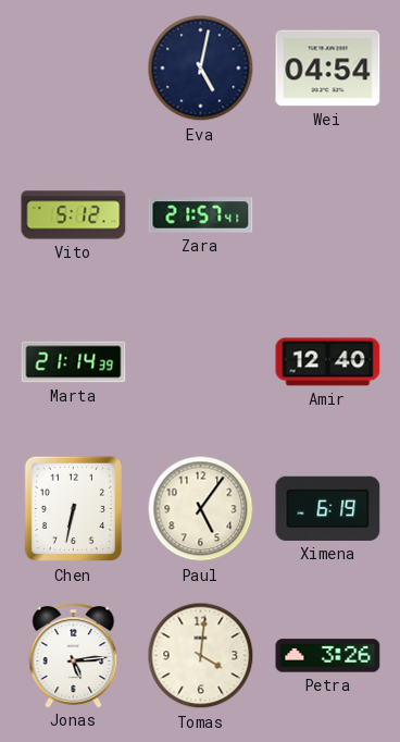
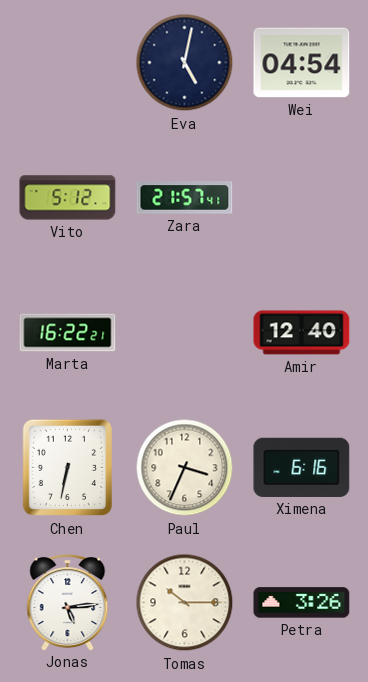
Marta: 21:14 -> 16:22
Paul: 5:06 -> 3:34
Ximena: 6:19 -> 6:16
Tomas: 4:01 -> 10:15
